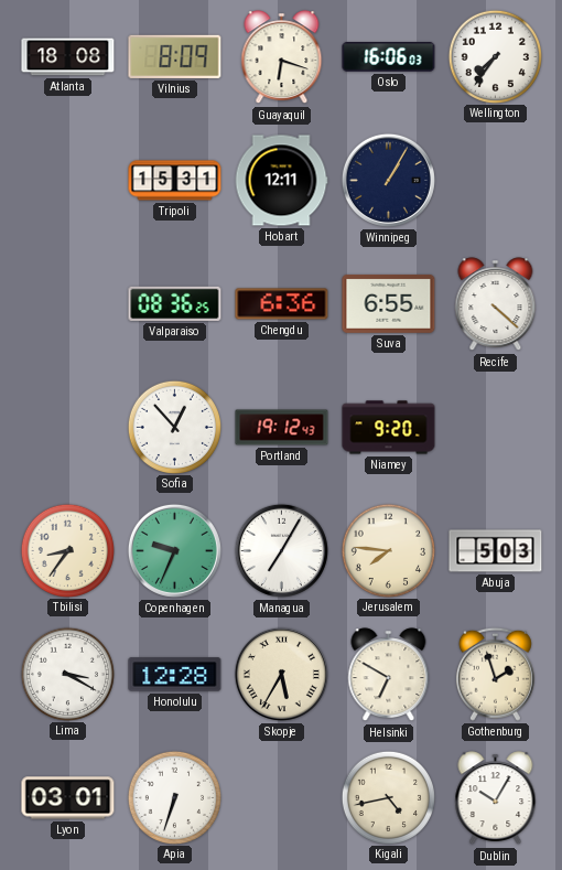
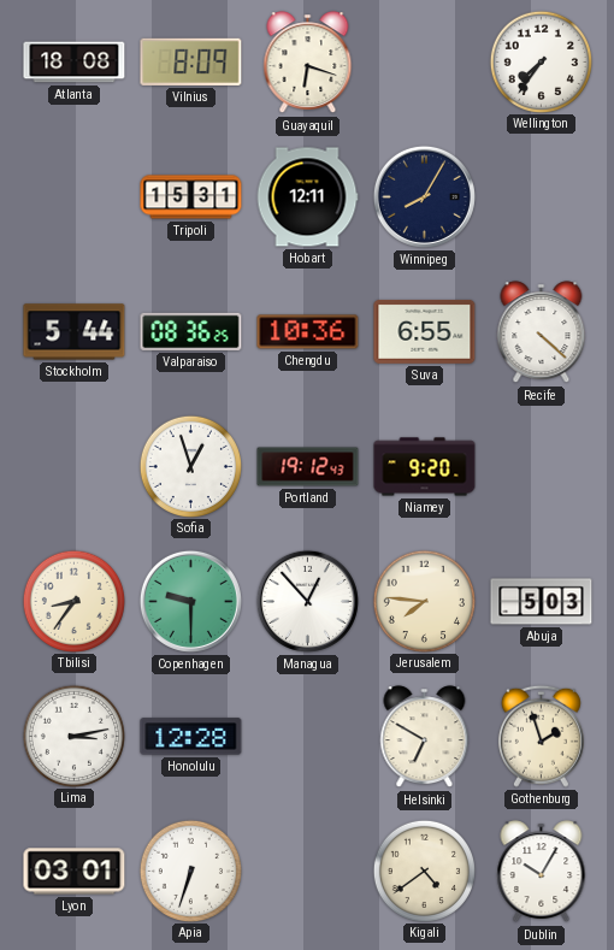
Oslo: 16:06 -> none
Winnipeg: 1:05 -> 8:05
Stockholm: none -> 5:44
Chengdu: 6:36 -> 10:36
Sofia: 12:53 -> 12:57
Copenhagen: 9:34 -> 9:30
Managua: 7:05 -> 12:53
Lima: 3:20 -> 3:13
Skopje: 5:35 -> none
Kigali: 4:43 -> 4:39
